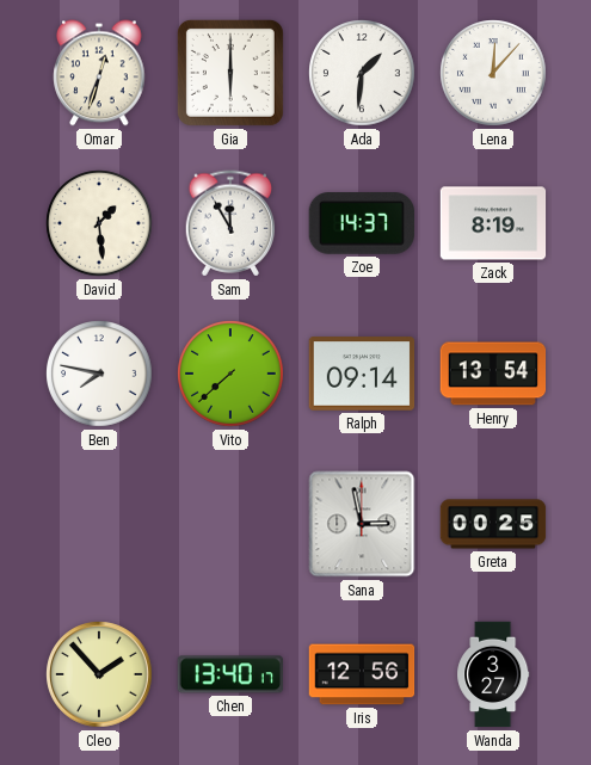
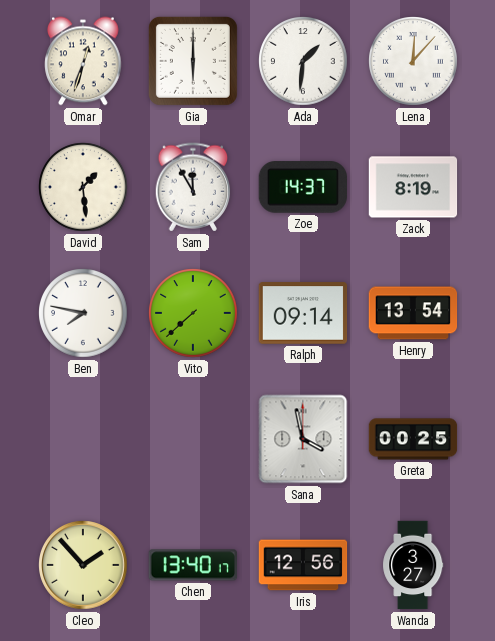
Sana: 2:58 -> 3:58
